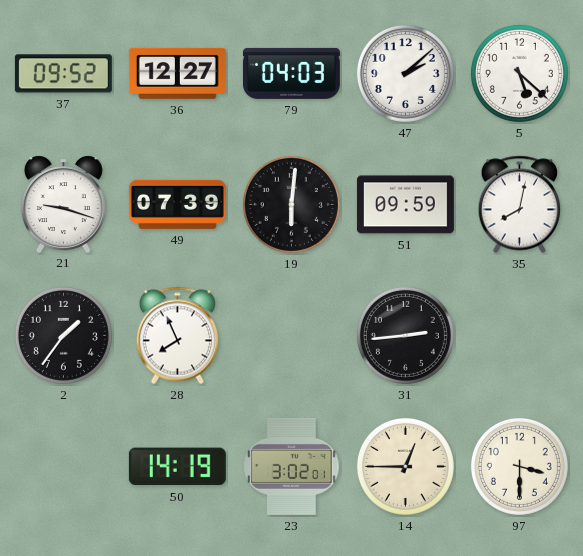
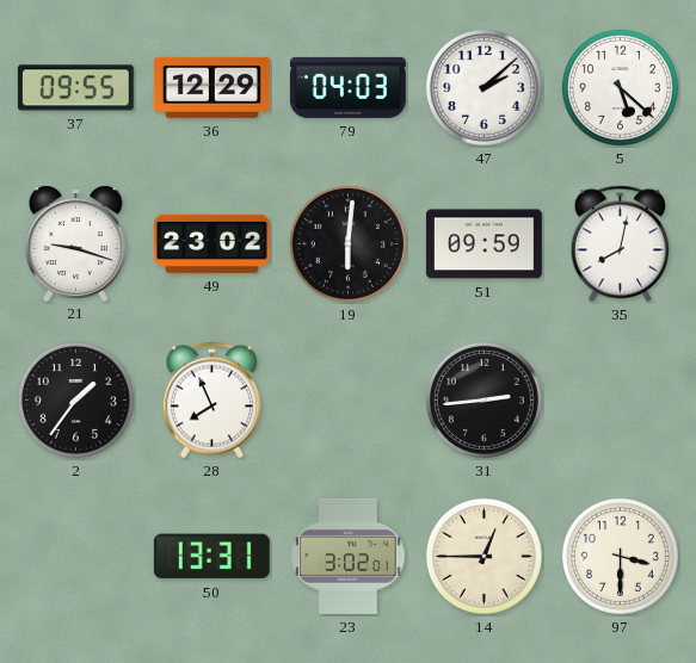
37: 09:52 -> 09:55
36: 12:27 -> 12:29
49: 07:39 -> 23:02
50: 14:19 -> 13:31
